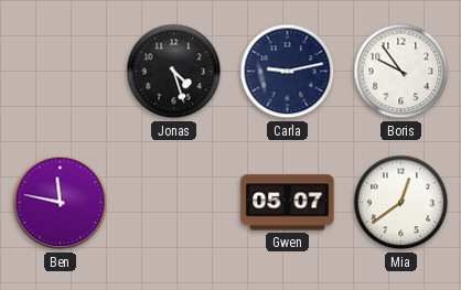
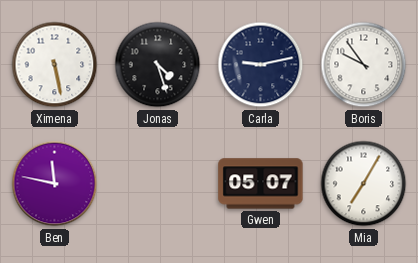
Ximena: none -> 5:28
Mia: 12:39 -> 7:05
